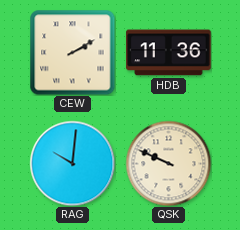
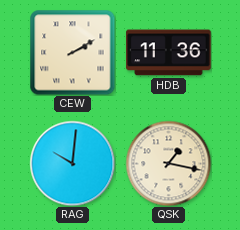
QSK: 9:49 -> 1:17
